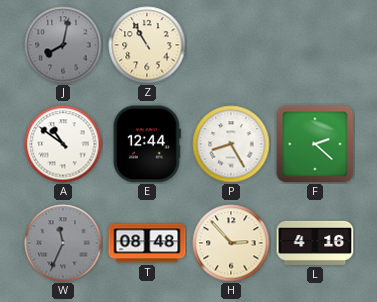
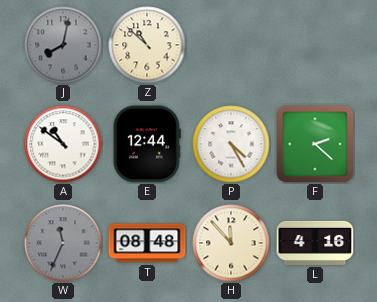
Z: 10:55 -> 10:52
P: 8:25 -> 4:25
H: 2:53 -> 11:53
